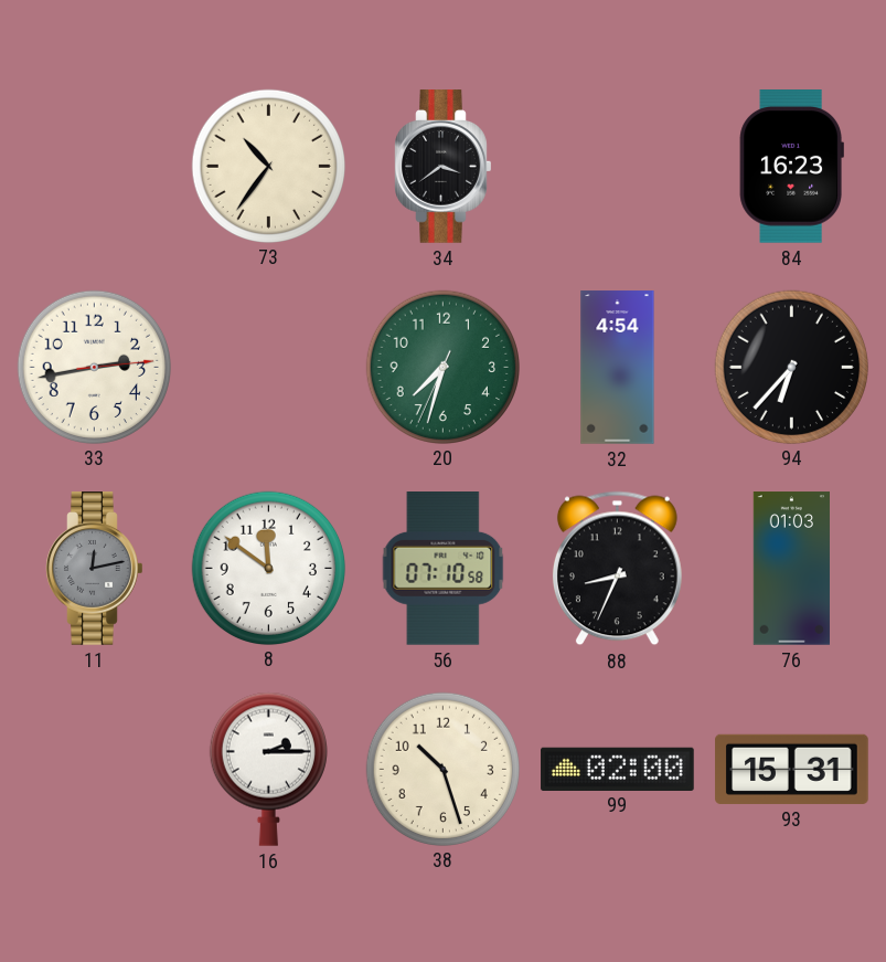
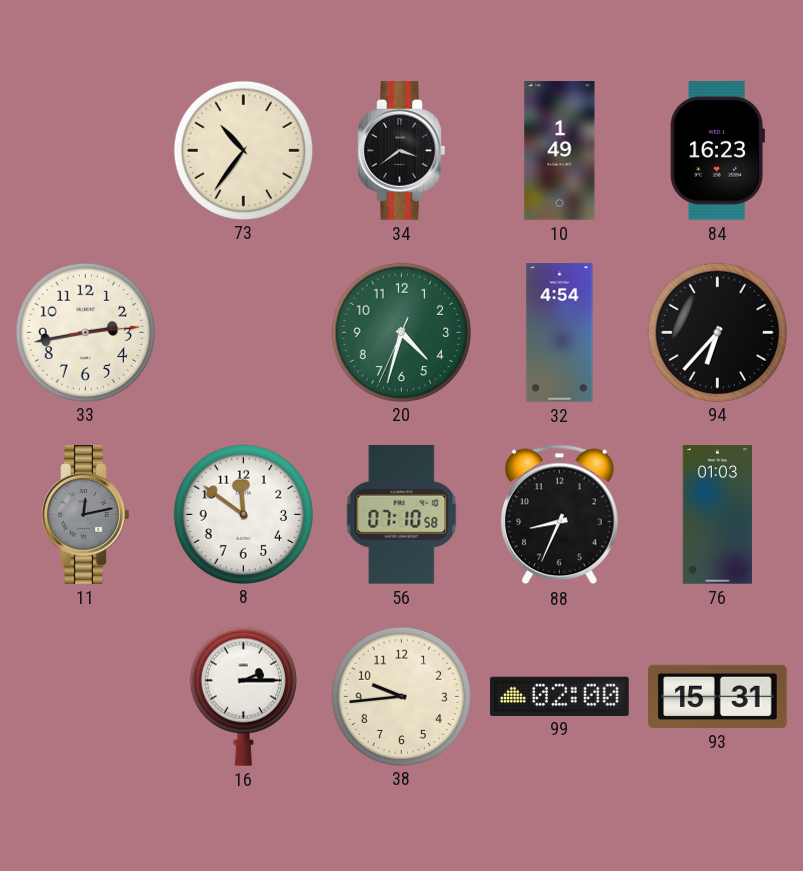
10: none -> 1:49
20: 7:32 -> 4:32
38: 10:27 -> 9:44
